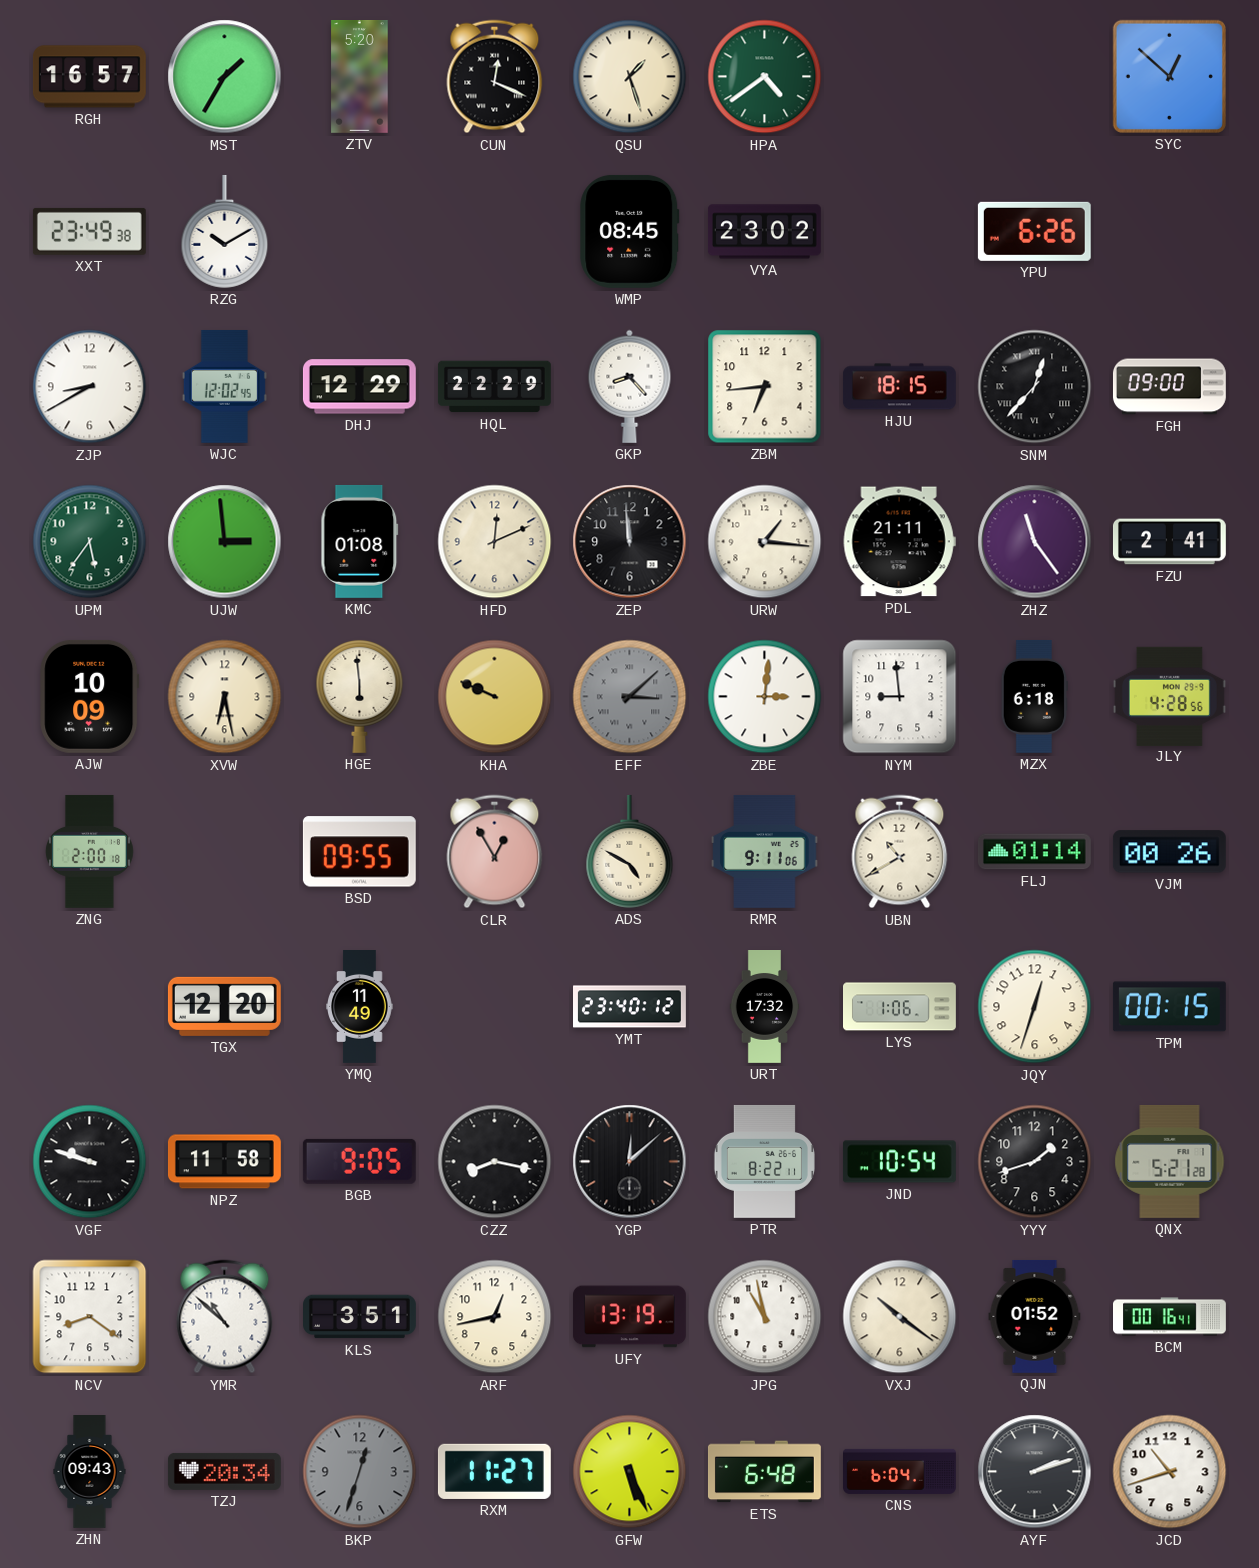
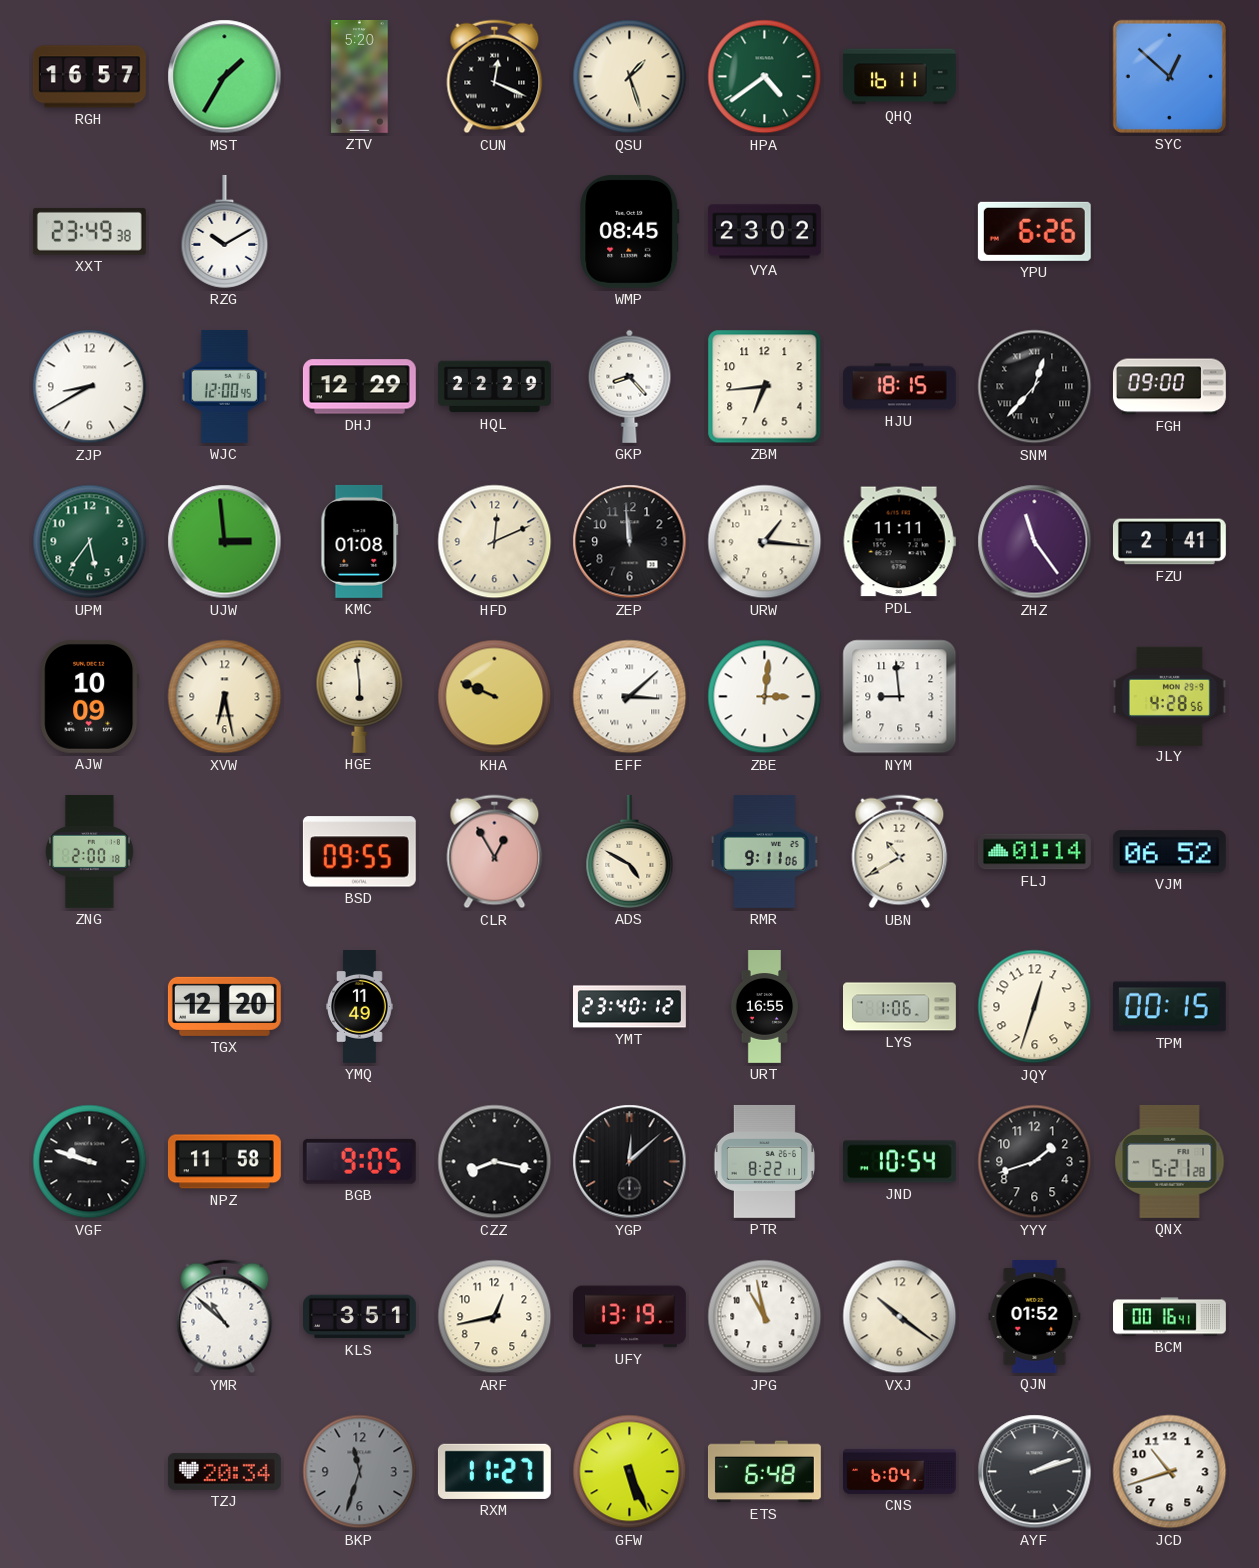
QHQ: none -> 16:11
WJC: 12:02 -> 12:00
PDL: 21:11 -> 11:11
EFF dial: grey -> white
MZX: 6:18 -> none
VJM: 00:26 -> 06:52
URT: 17:32 -> 16:55
NCV: 8:21 -> none
ZHN: 09:43 -> none
BKP: 12:33 -> 11:33
